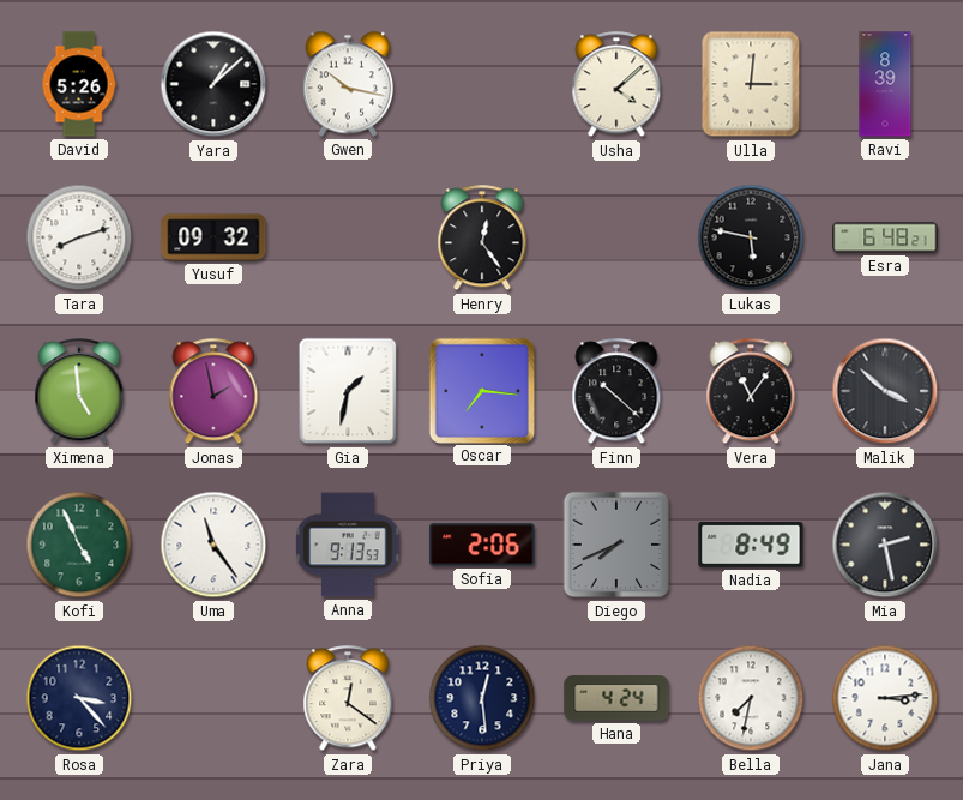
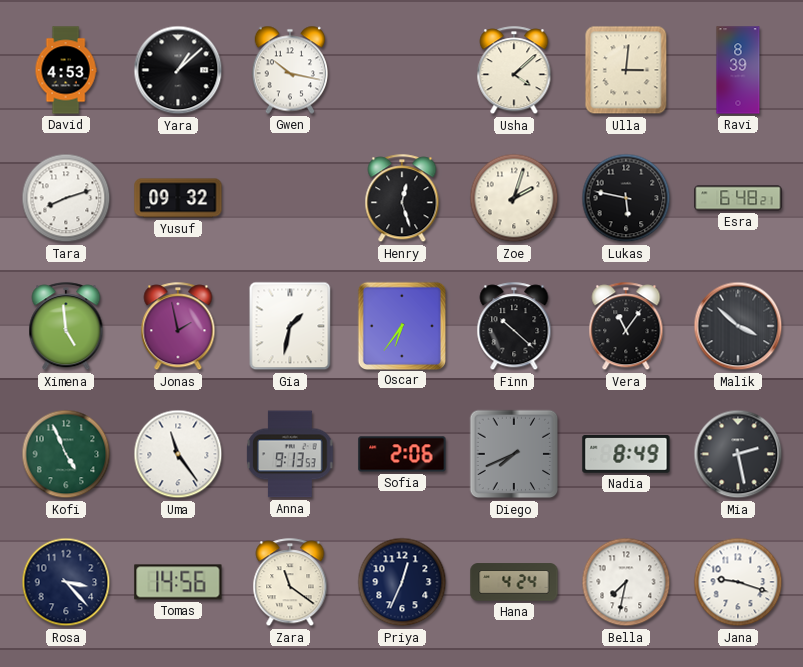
David: 5:26 -> 4:53
Henry: 12:24 -> 12:27
Zoe: none -> 2:03
Oscar: 7:16 -> 6:36
Tomas: none -> 14:56
Zara: 12:21 -> 11:21
Priya: 12:29 -> 12:34
Jana: 3:14 -> 9:18
